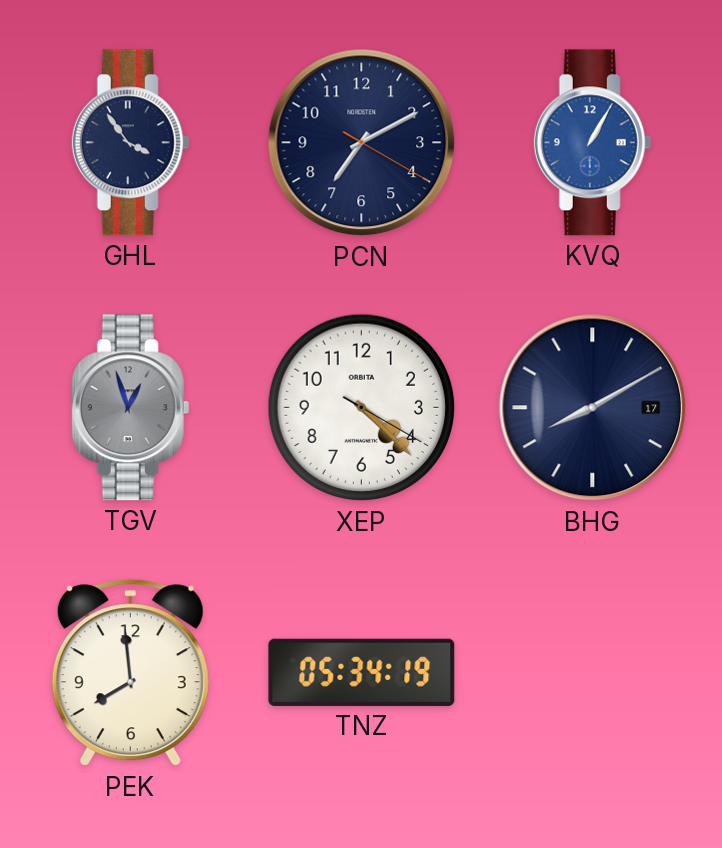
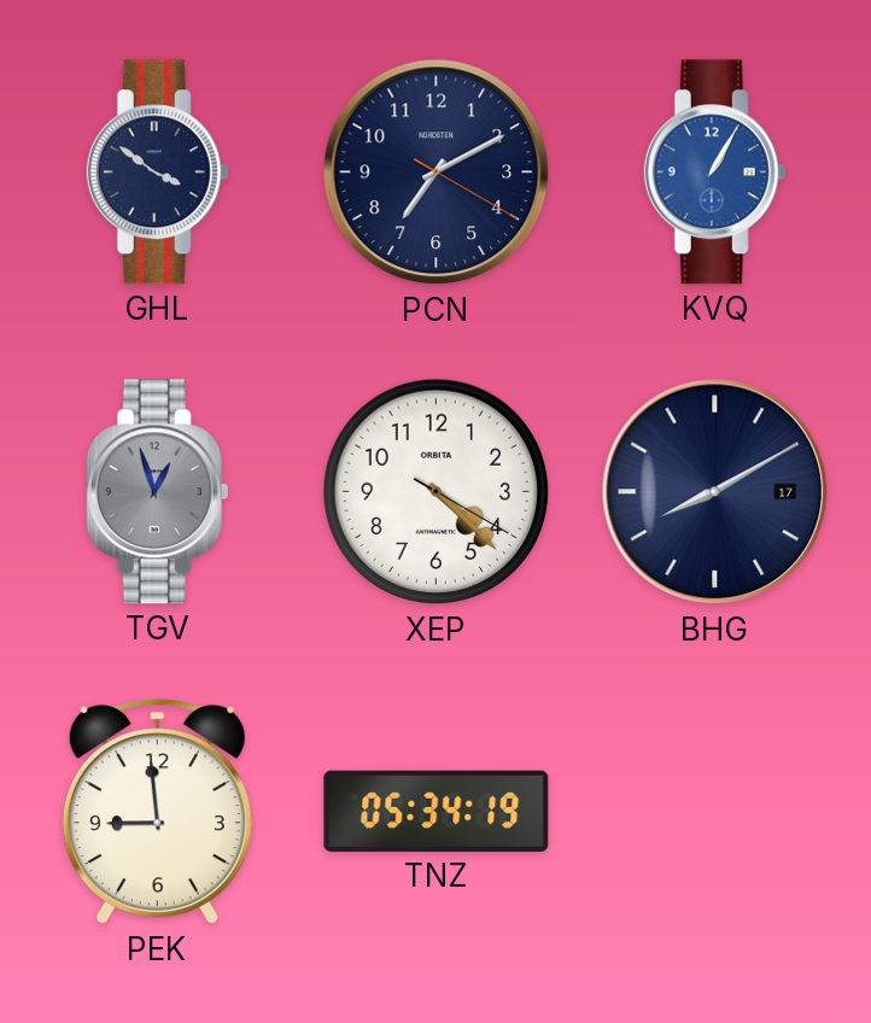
GHL: 3:54 -> 3:51
PEK: 7:59 -> 8:59
